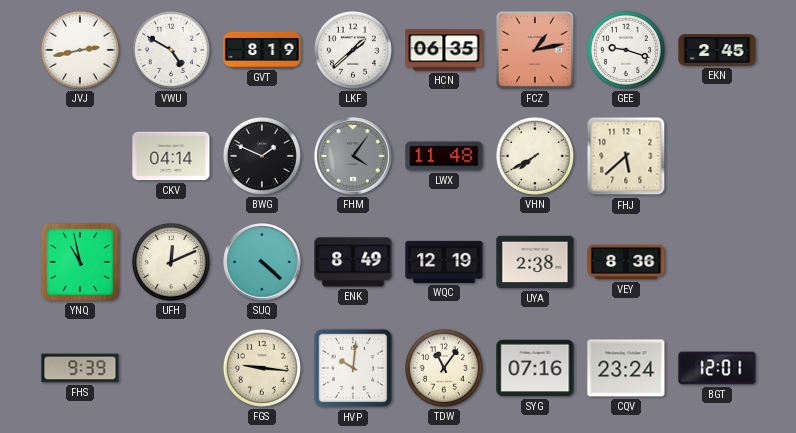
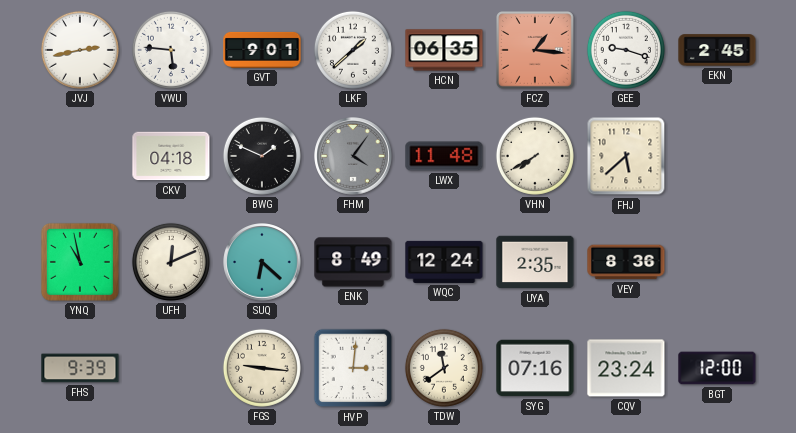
VWU: 4:50 -> 5:46
GVT: 8:19 -> 9:01
FCZ: 1:13 -> 1:16
CKV: 04:14 -> 04:18
SUQ: 4:22 -> 6:22
WQC: 12:19 -> 12:24
UYA: 2:38 -> 2:35
HVP: 10:01 -> 3:01
TDW: 11:06 -> 11:39
BGT: 12:01 -> 12:00
